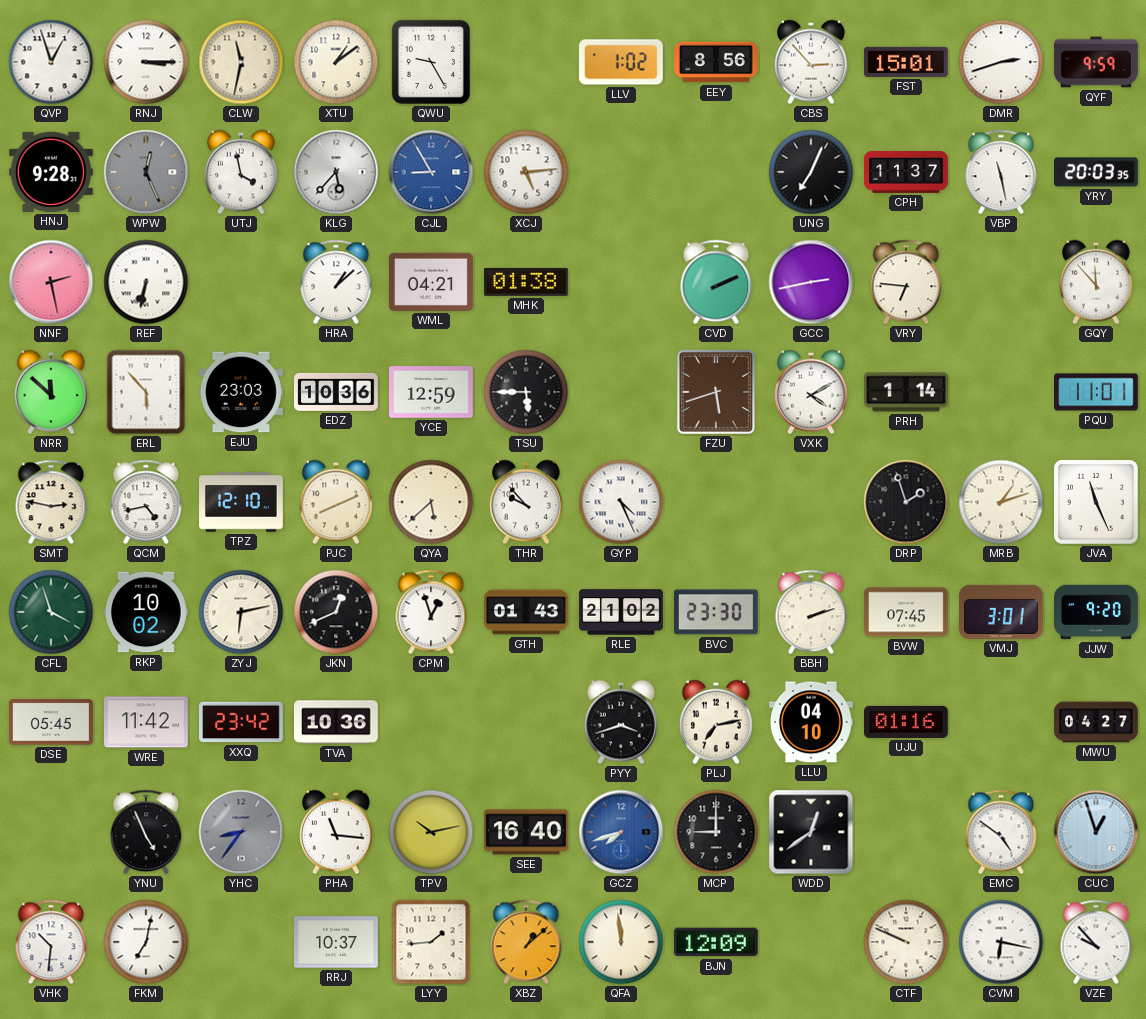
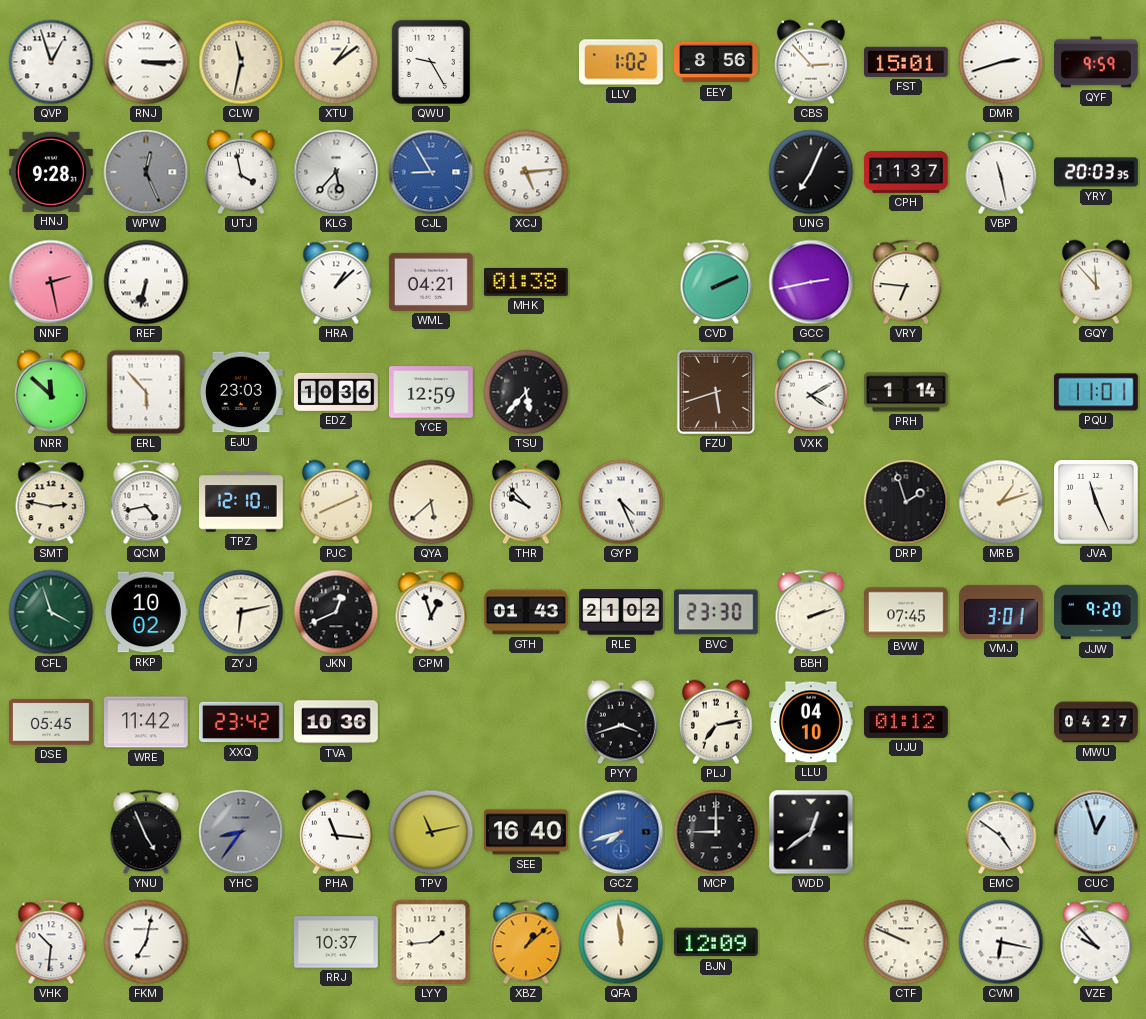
TSU: 5:45 -> 5:37
UJU: 01:16 -> 01:12
TPV: 10:13 -> 11:13
